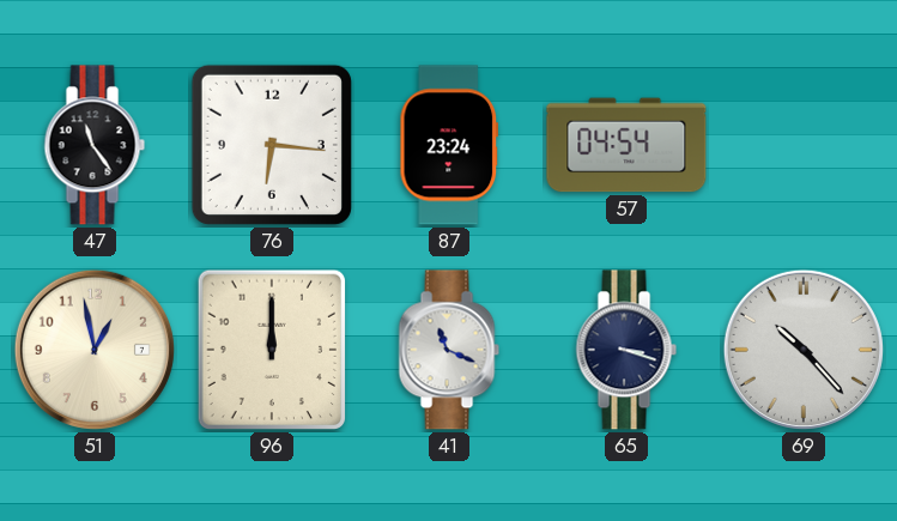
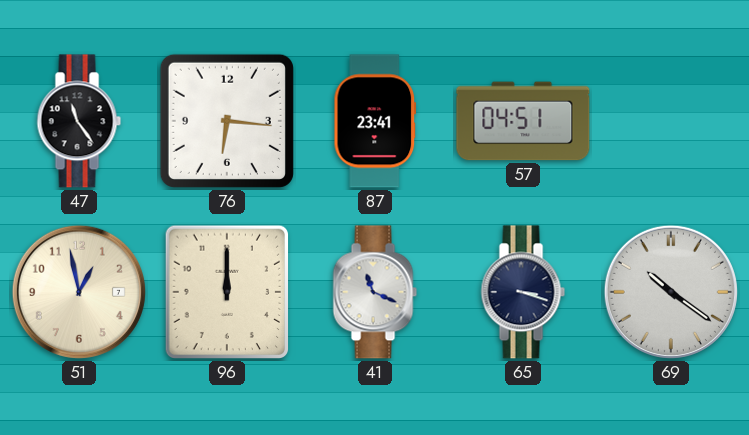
87: 23:24 -> 23:41
57: 04:54 -> 04:51
69: 10:23 -> 10:21
